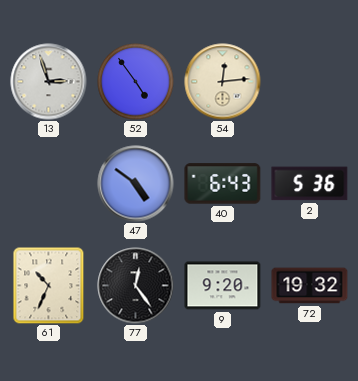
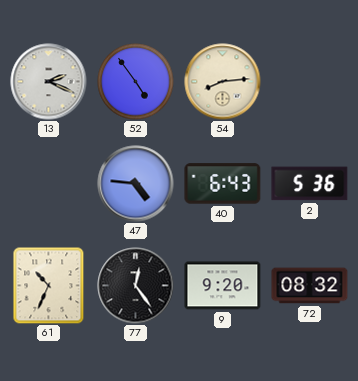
13: 2:57 -> 2:19
54: 12:14 -> 8:14
47: 4:51 -> 4:46
72: 19:32 -> 08:32
